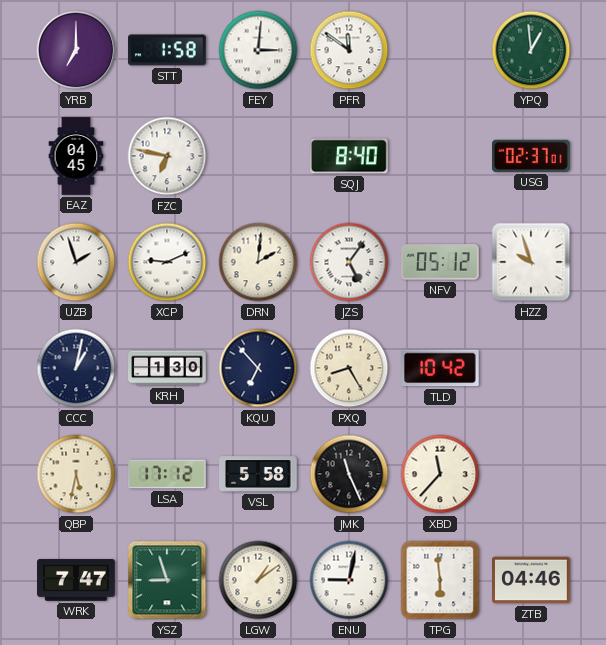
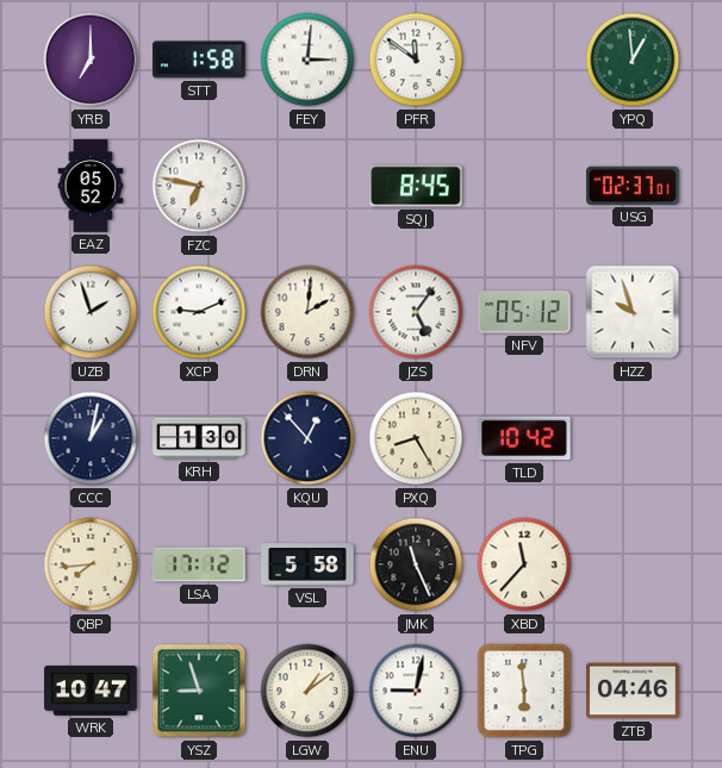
EAZ: 04:45 -> 05:52
SQJ: 8:40 -> 8:45
KQU: 6:53 -> 12:53
QBP: 5:32 -> 7:44
WRK: 7:47 -> 10:47
